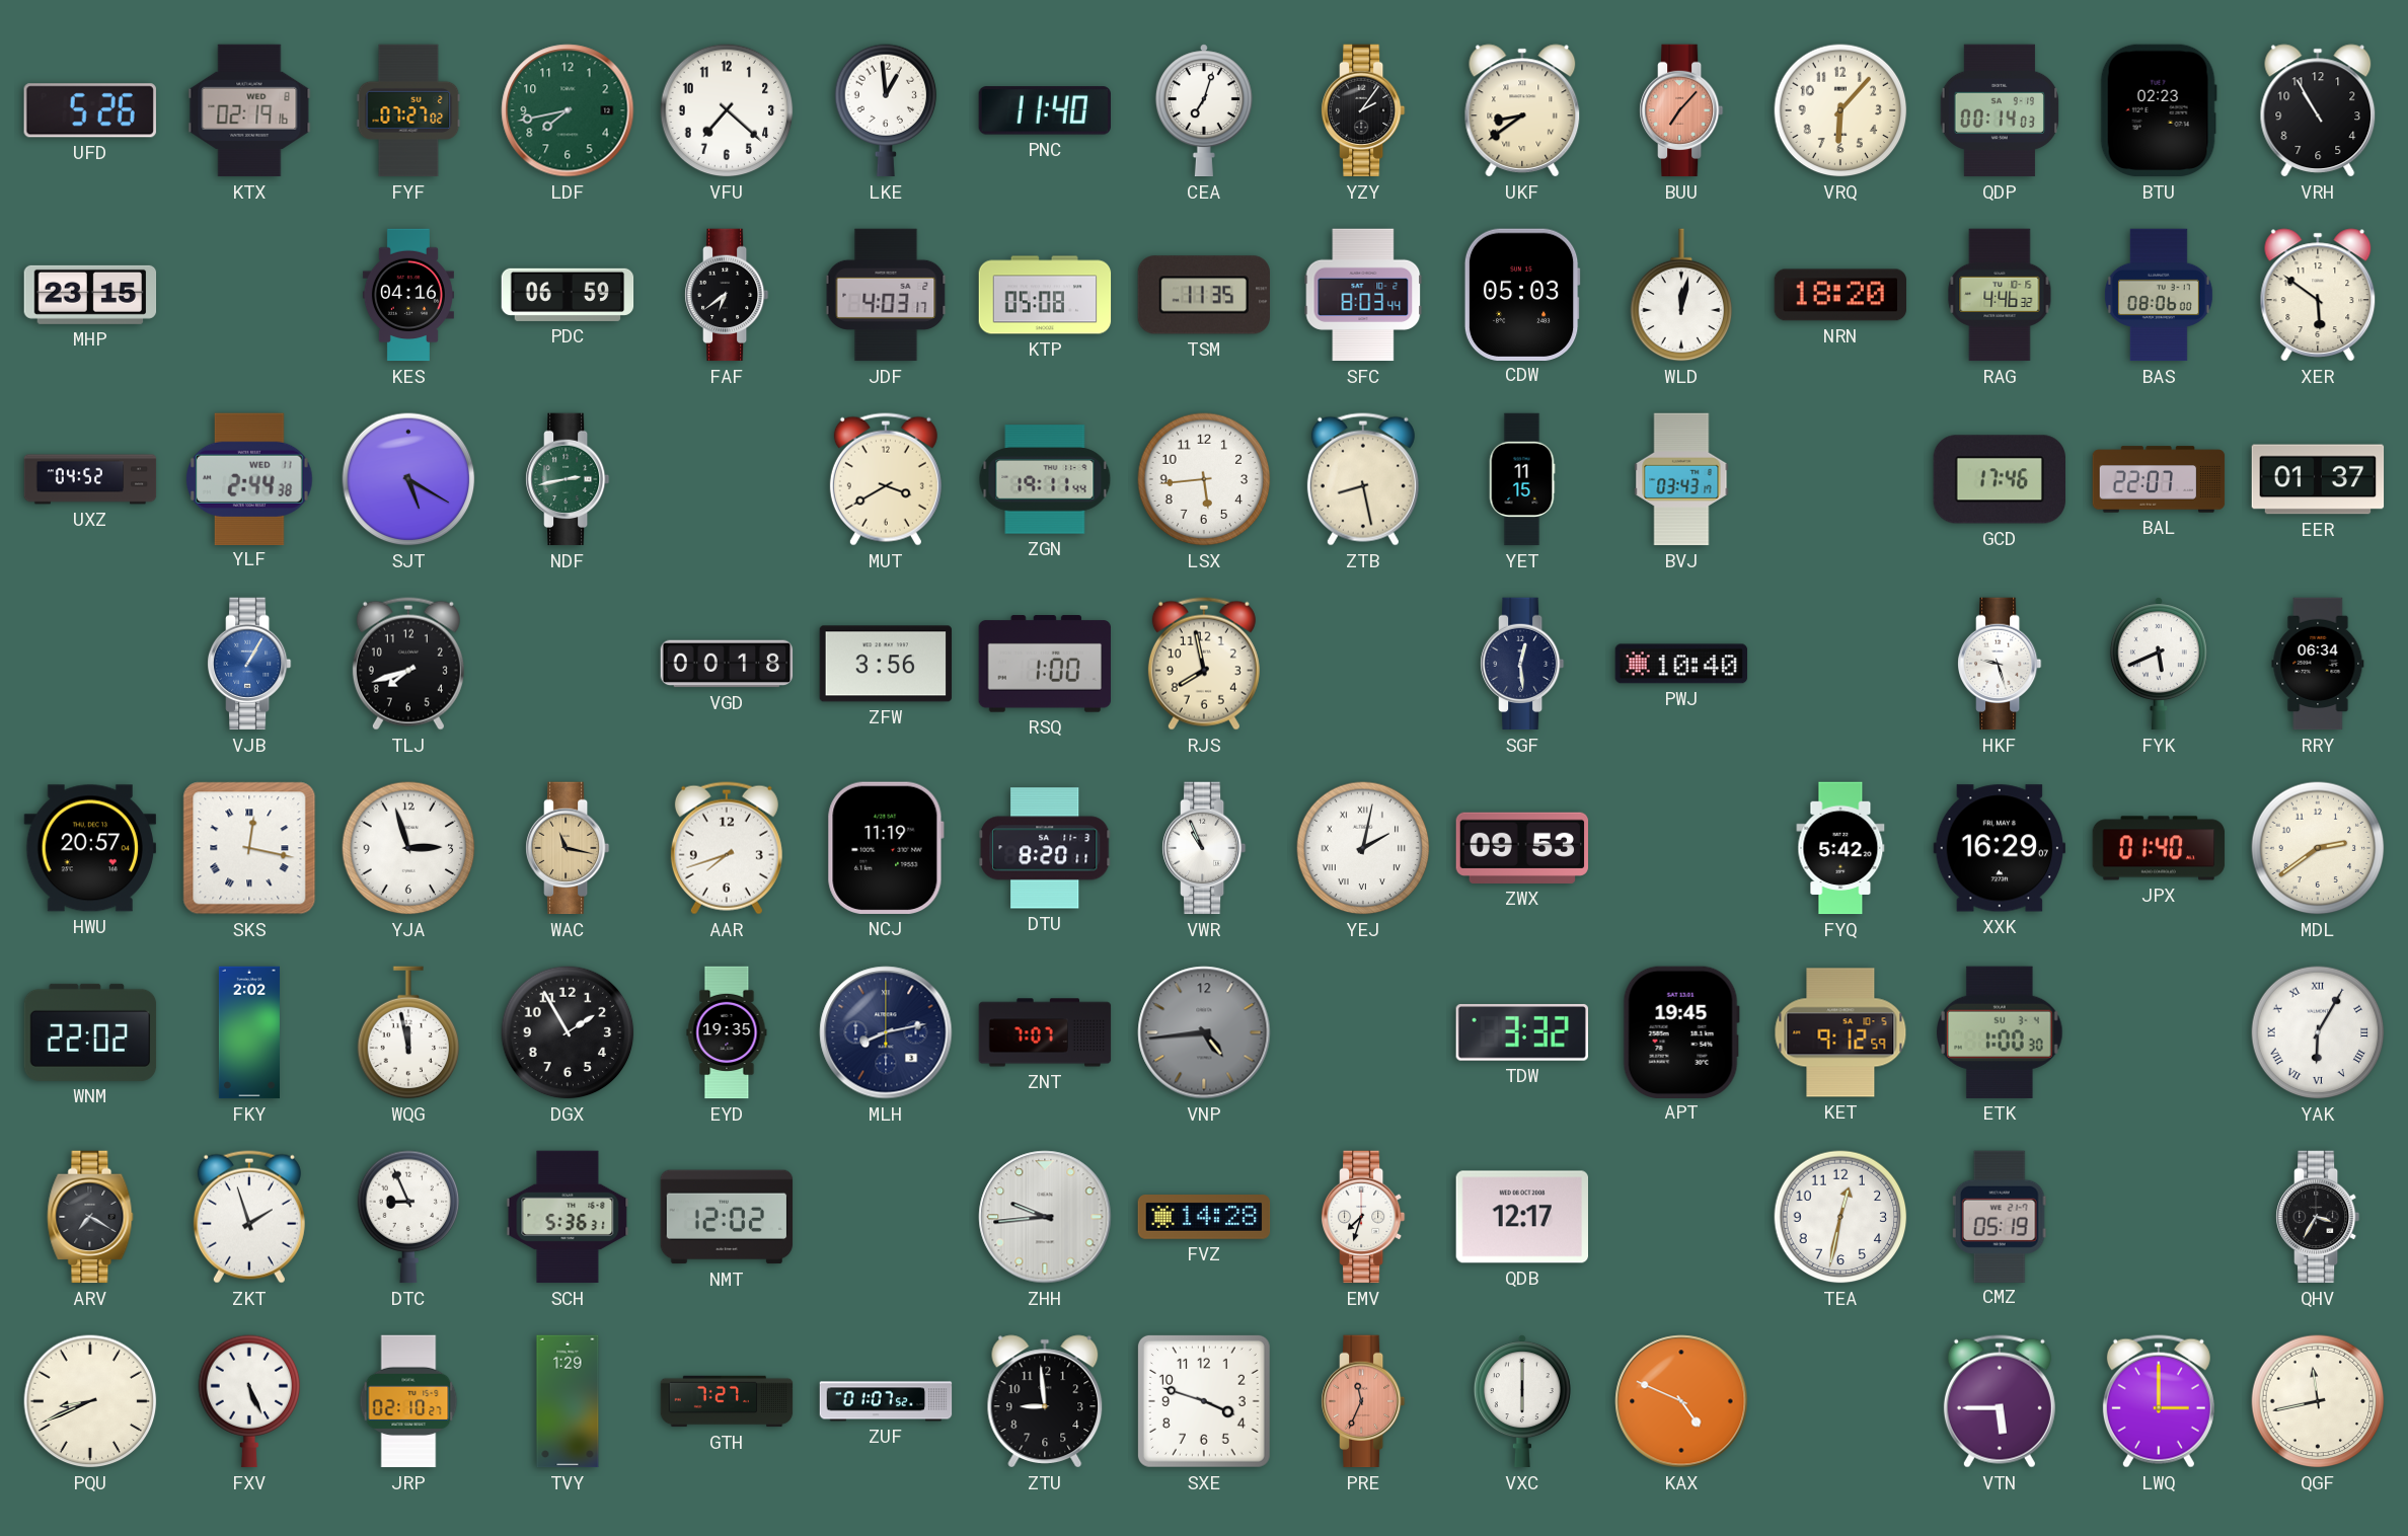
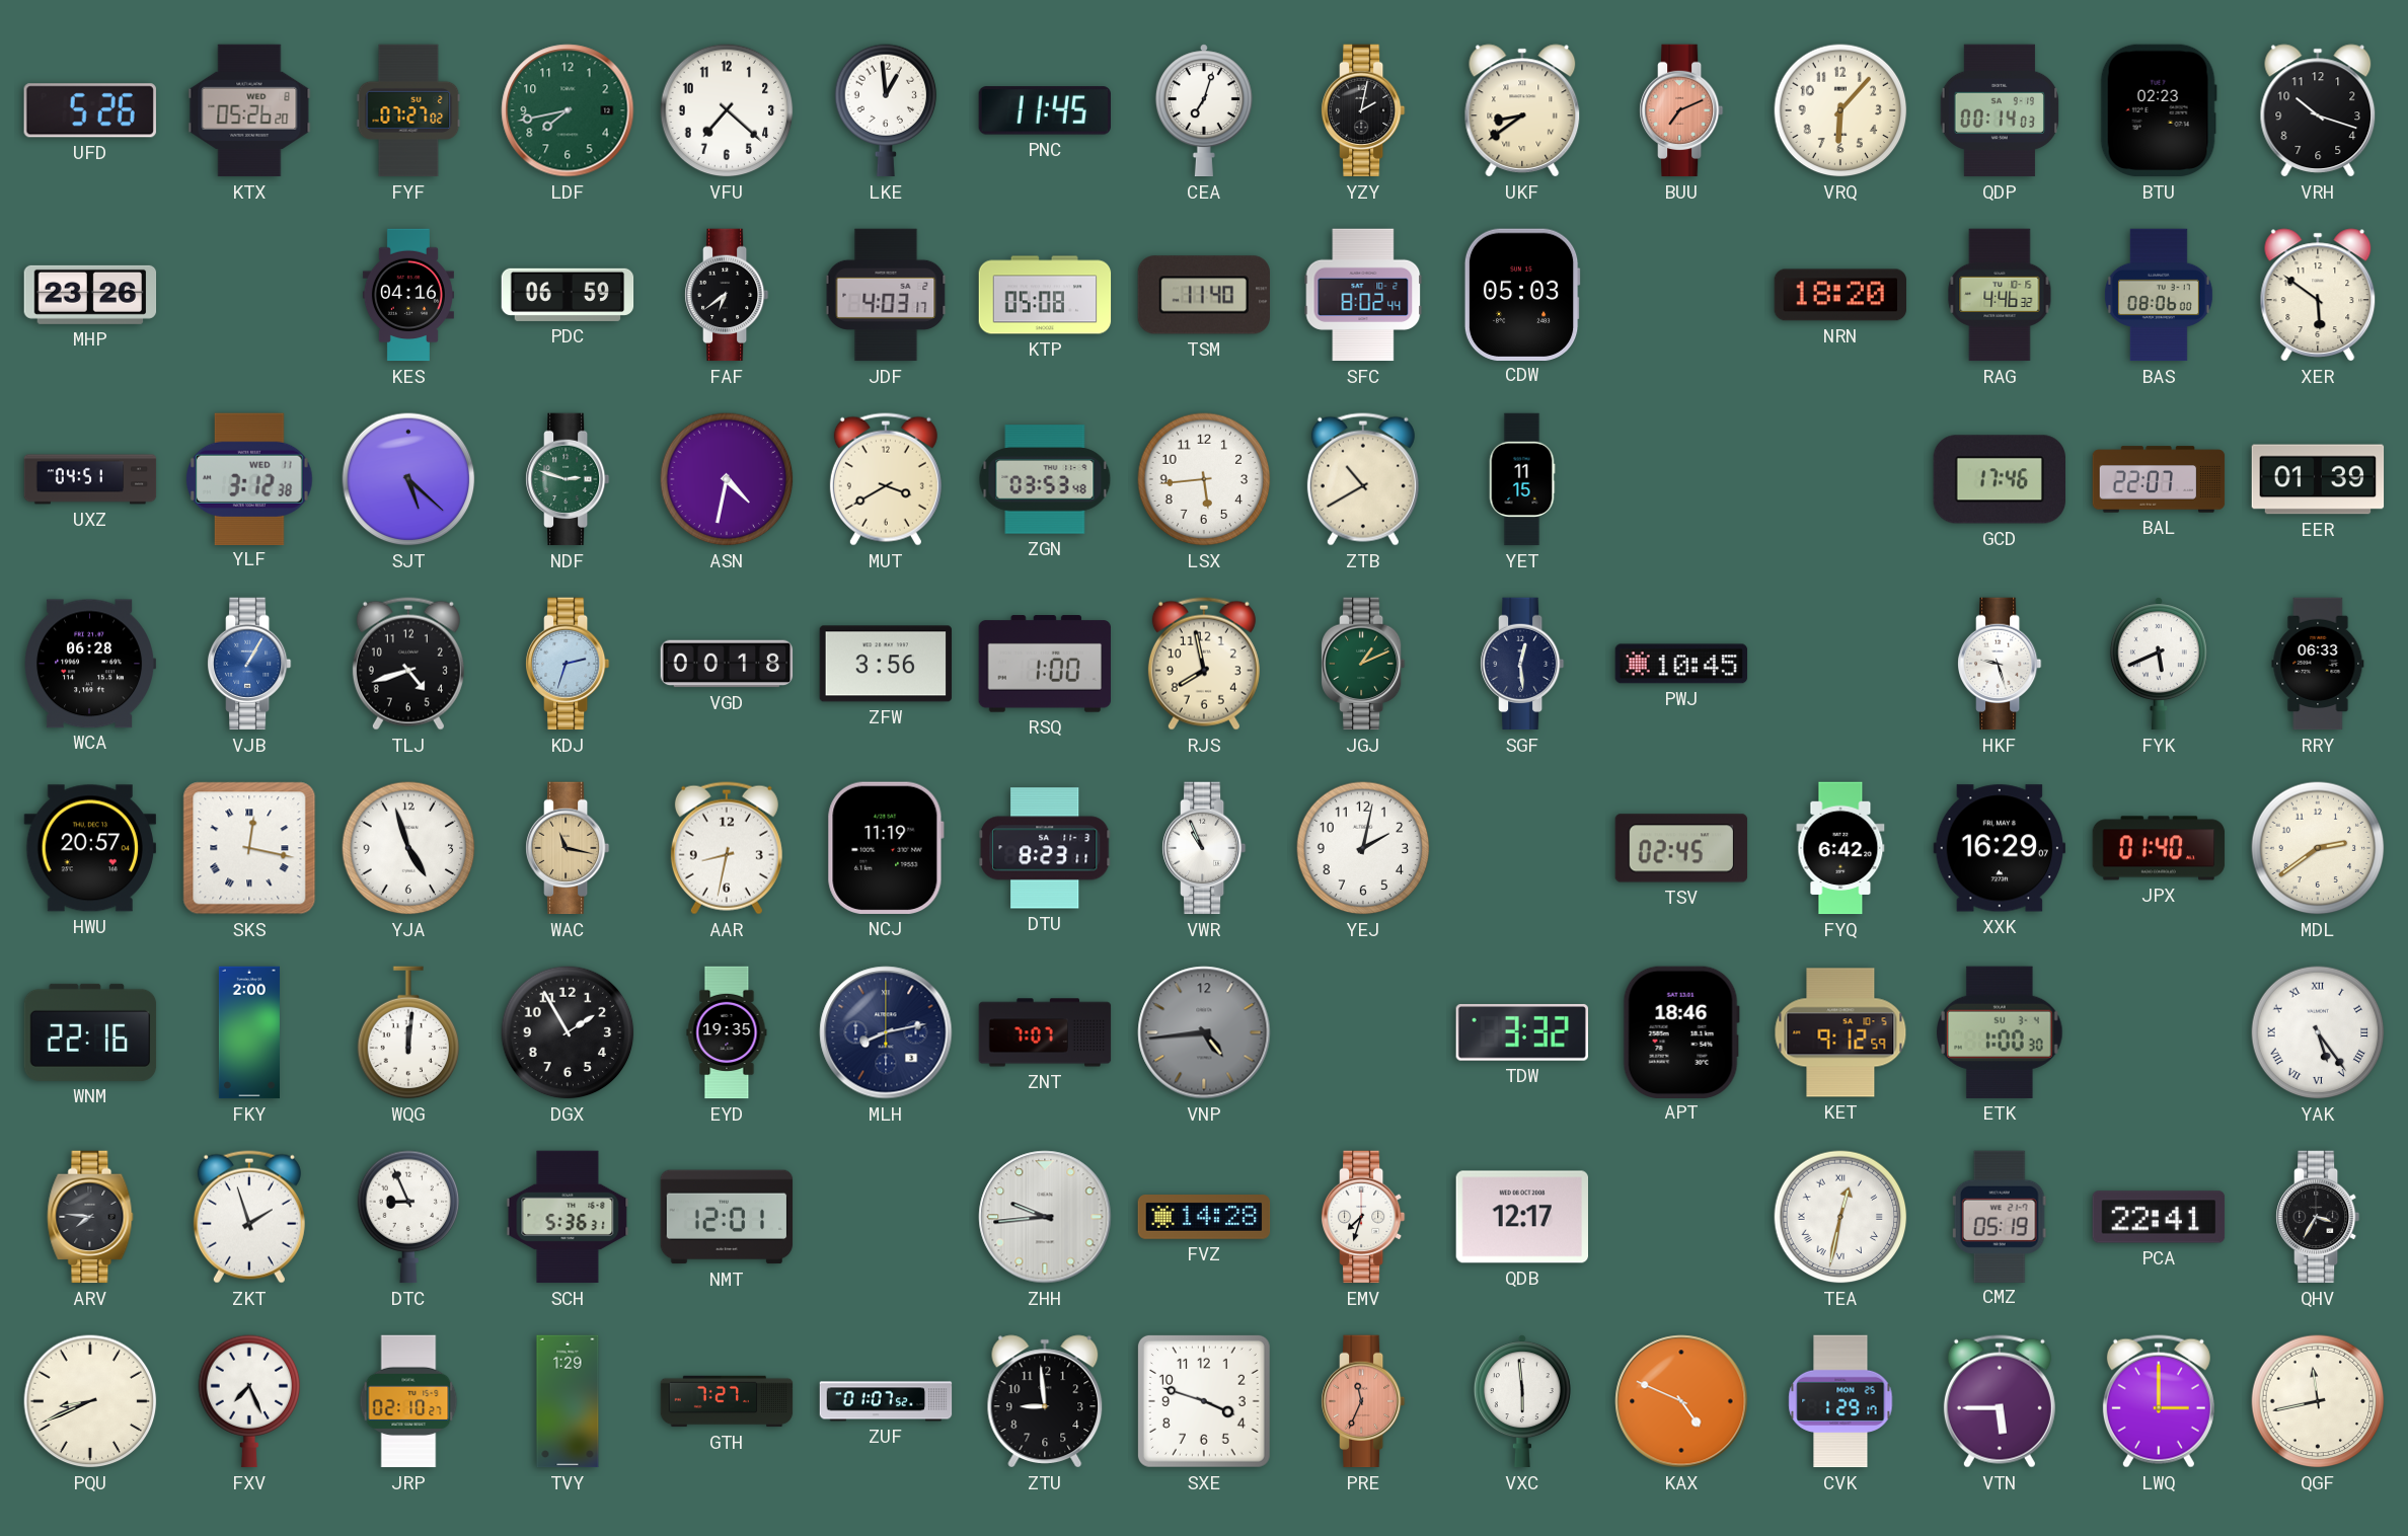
KTX: 02:19 -> 05:26
PNC: 11:40 -> 11:45
YZY: 2:06 -> 2:02
BUU: 7:07 -> 7:11
VRH: 10:55 -> 10:18
MHP: 23:15 -> 23:26
TSM: 11:35 -> 11:40
SFC: 8:03 -> 8:02
WLD: 12:02 -> none
UXZ: 04:52 -> 04:51
YLF: 2:44 -> 3:12
SJT: 5:20 -> 5:22
NDF: 2:43 -> 2:48
ASN: none -> 4:32
ZGN: 19:11 -> 03:53
ZTB: 8:28 -> 10:40
BVJ: 03:43 -> none
EER: 01:37 -> 01:39
WCA: none -> 06:28
TLJ: 7:42 -> 4:42
KDJ: none -> 2:33
JGJ: none -> 1:11
PWJ: 10:40 -> 10:45
RRY: 06:34 -> 06:33
YJA: 2:57 -> 4:57
AAR: 7:42 -> 8:32
DTU: 8:20 -> 8:23
YEJ numerals: Roman -> Arabic
ZWX: 09:53 -> none
TSV: none -> 02:45
FYQ: 5:42 -> 6:42
WNM: 22:02 -> 22:16
FKY: 2:02 -> 2:00
WQG: 11:58 -> 12:01
APT: 19:45 -> 18:46
YAK: 6:05 -> 5:24
ARV: 7:20 -> 7:46
NMT: 12:02 -> 12:01
TEA numerals: Arabic -> Roman
PCA: none -> 22:41
FXV: 5:26 -> 7:26
VXC: 6:00 -> 5:59
CVK: none -> 1:29
